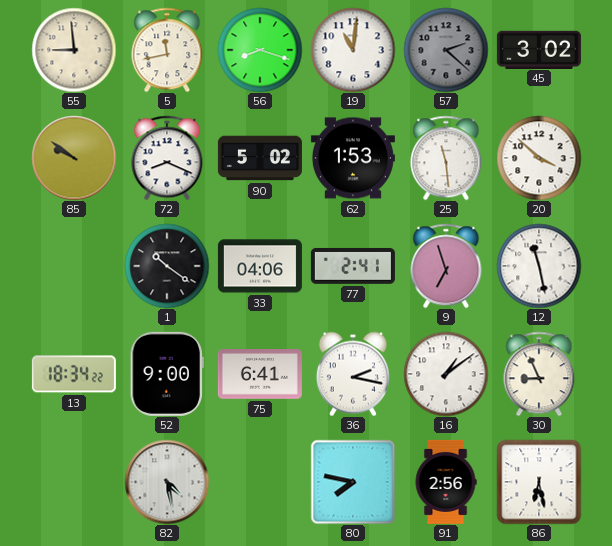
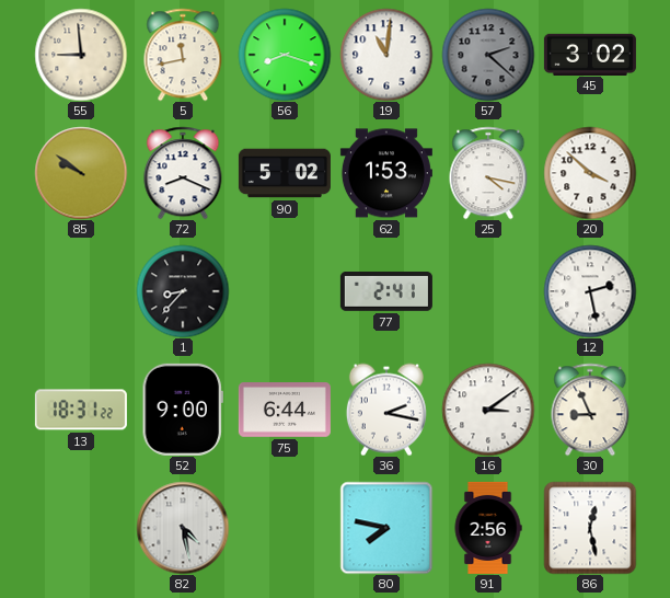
25: 11:29 -> 4:17
1: 10:21 -> 8:37
33: 04:06 -> none
9: 6:57 -> none
12: 11:28 -> 2:28
13: 18:34 -> 18:31
75: 6:41 -> 6:44
16: 1:09 -> 3:09
86: 6:28 -> 12:28
